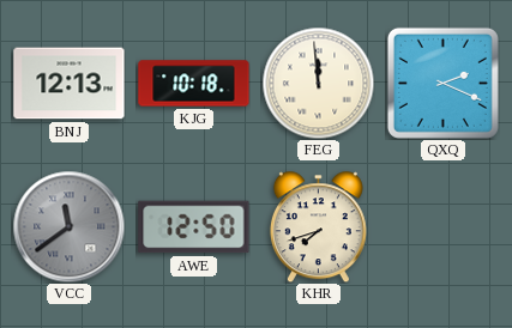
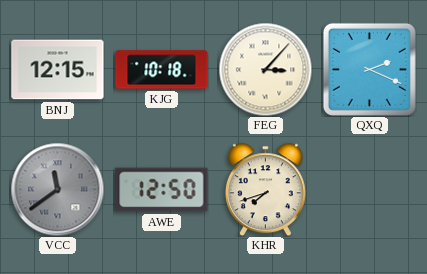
BNJ: 12:13 -> 12:15
FEG: 11:59 -> 3:07
